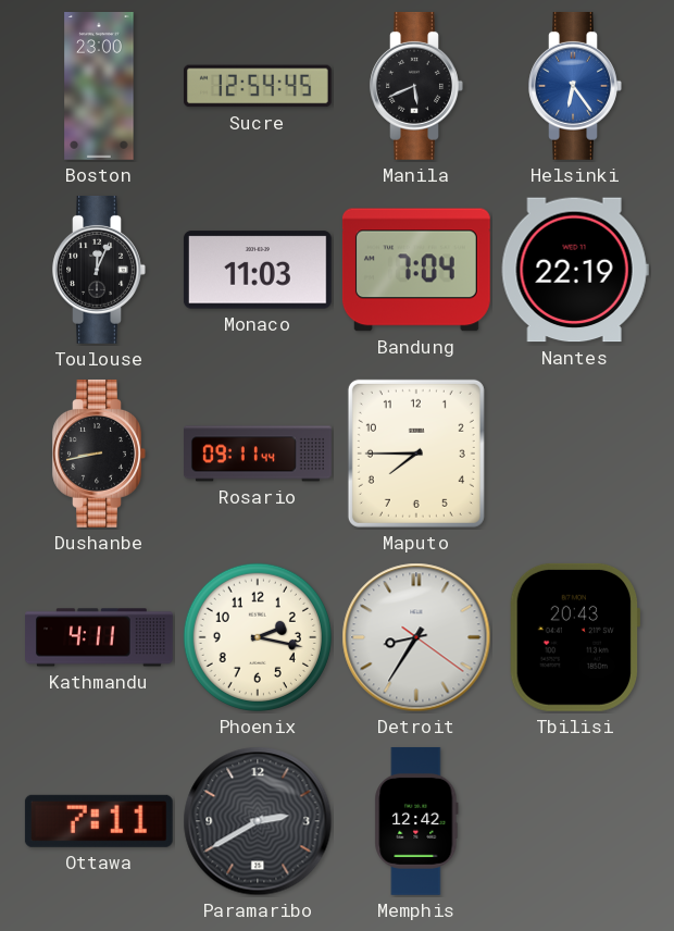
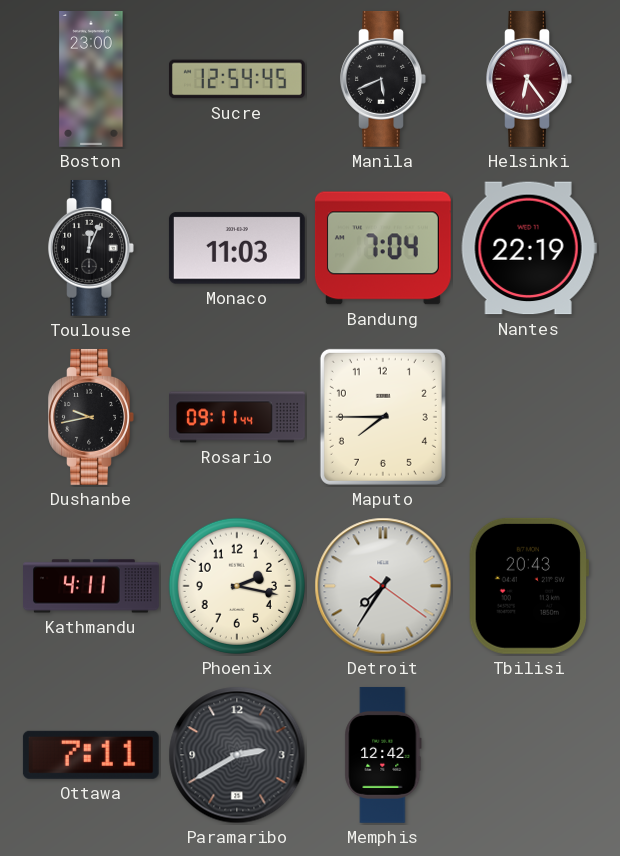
Helsinki dial: blue -> burgundy
Dushanbe: 8:43 -> 9:43
Detroit: 8:35 -> 7:35
